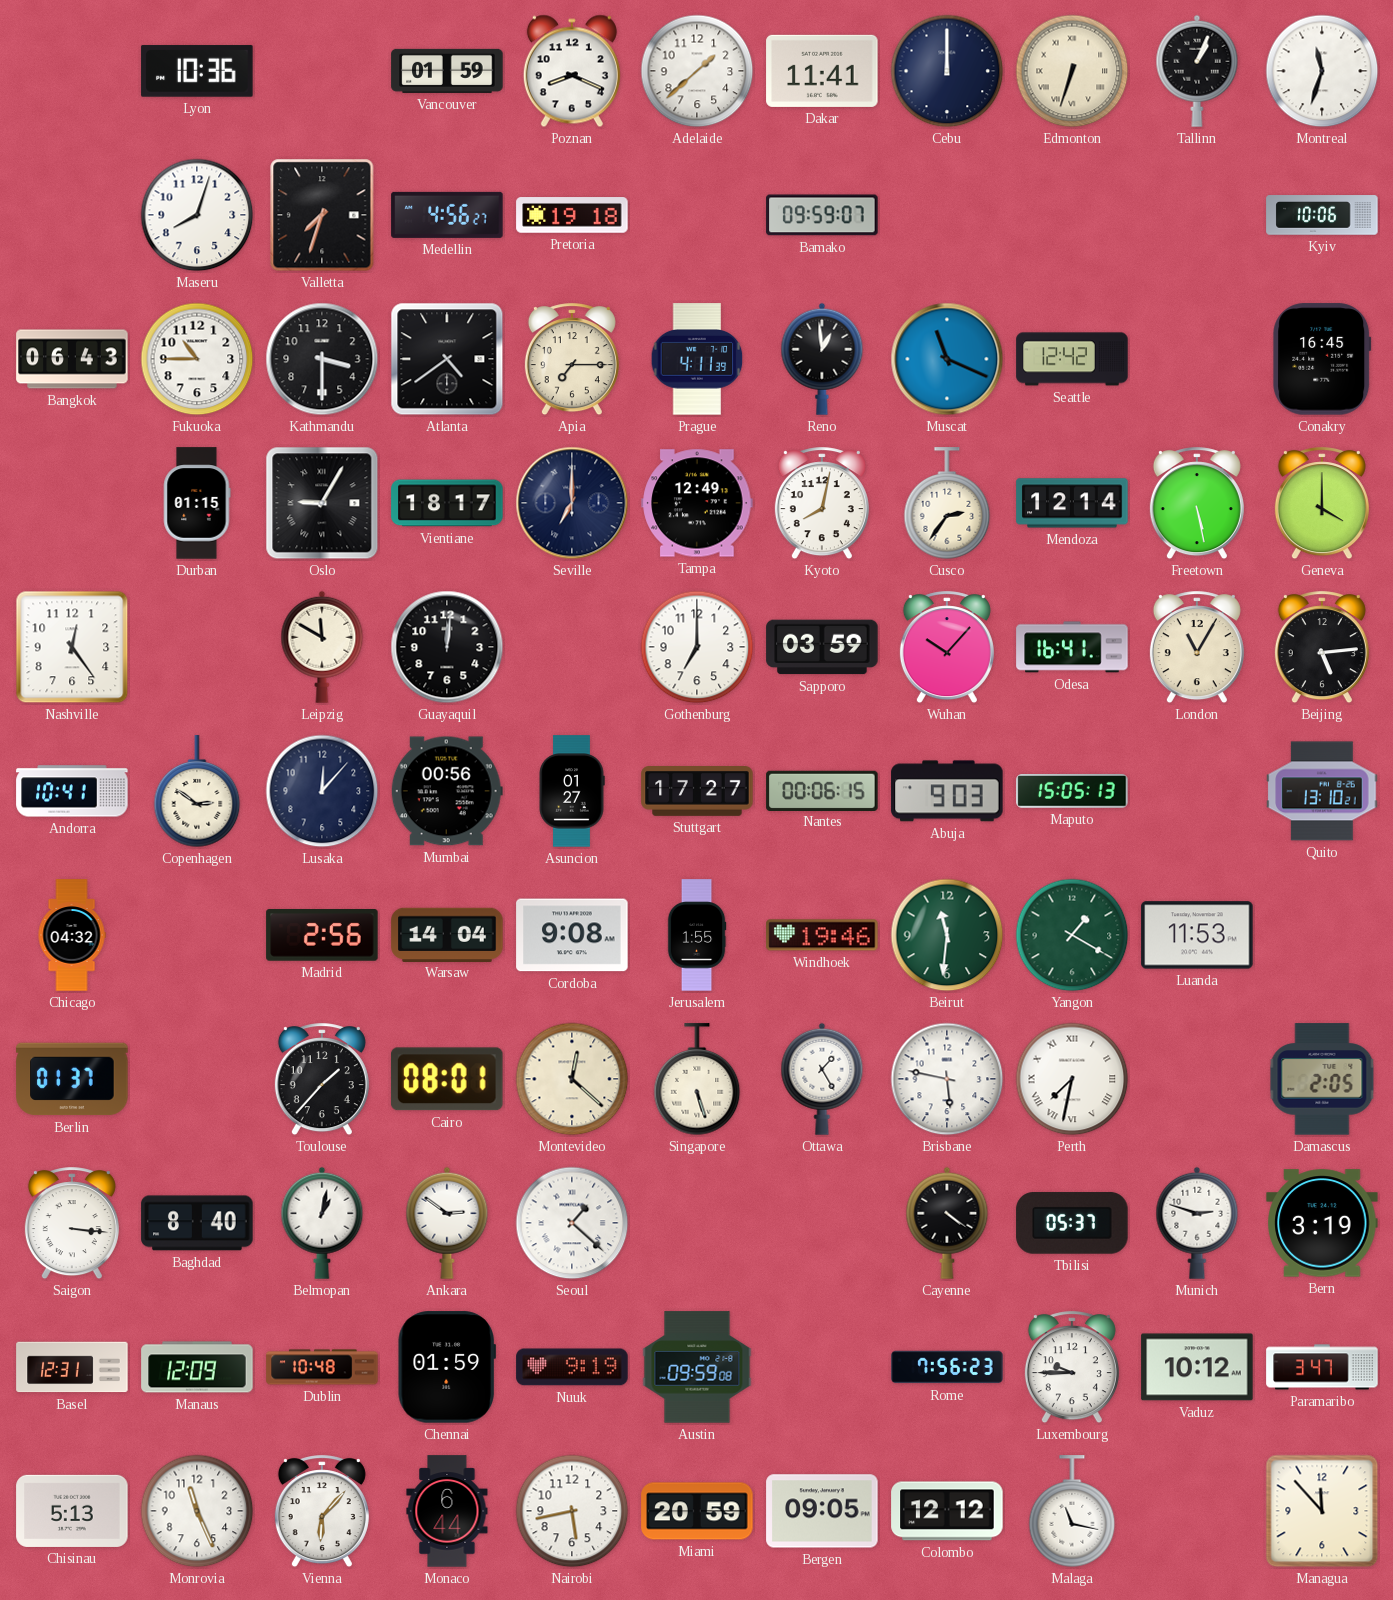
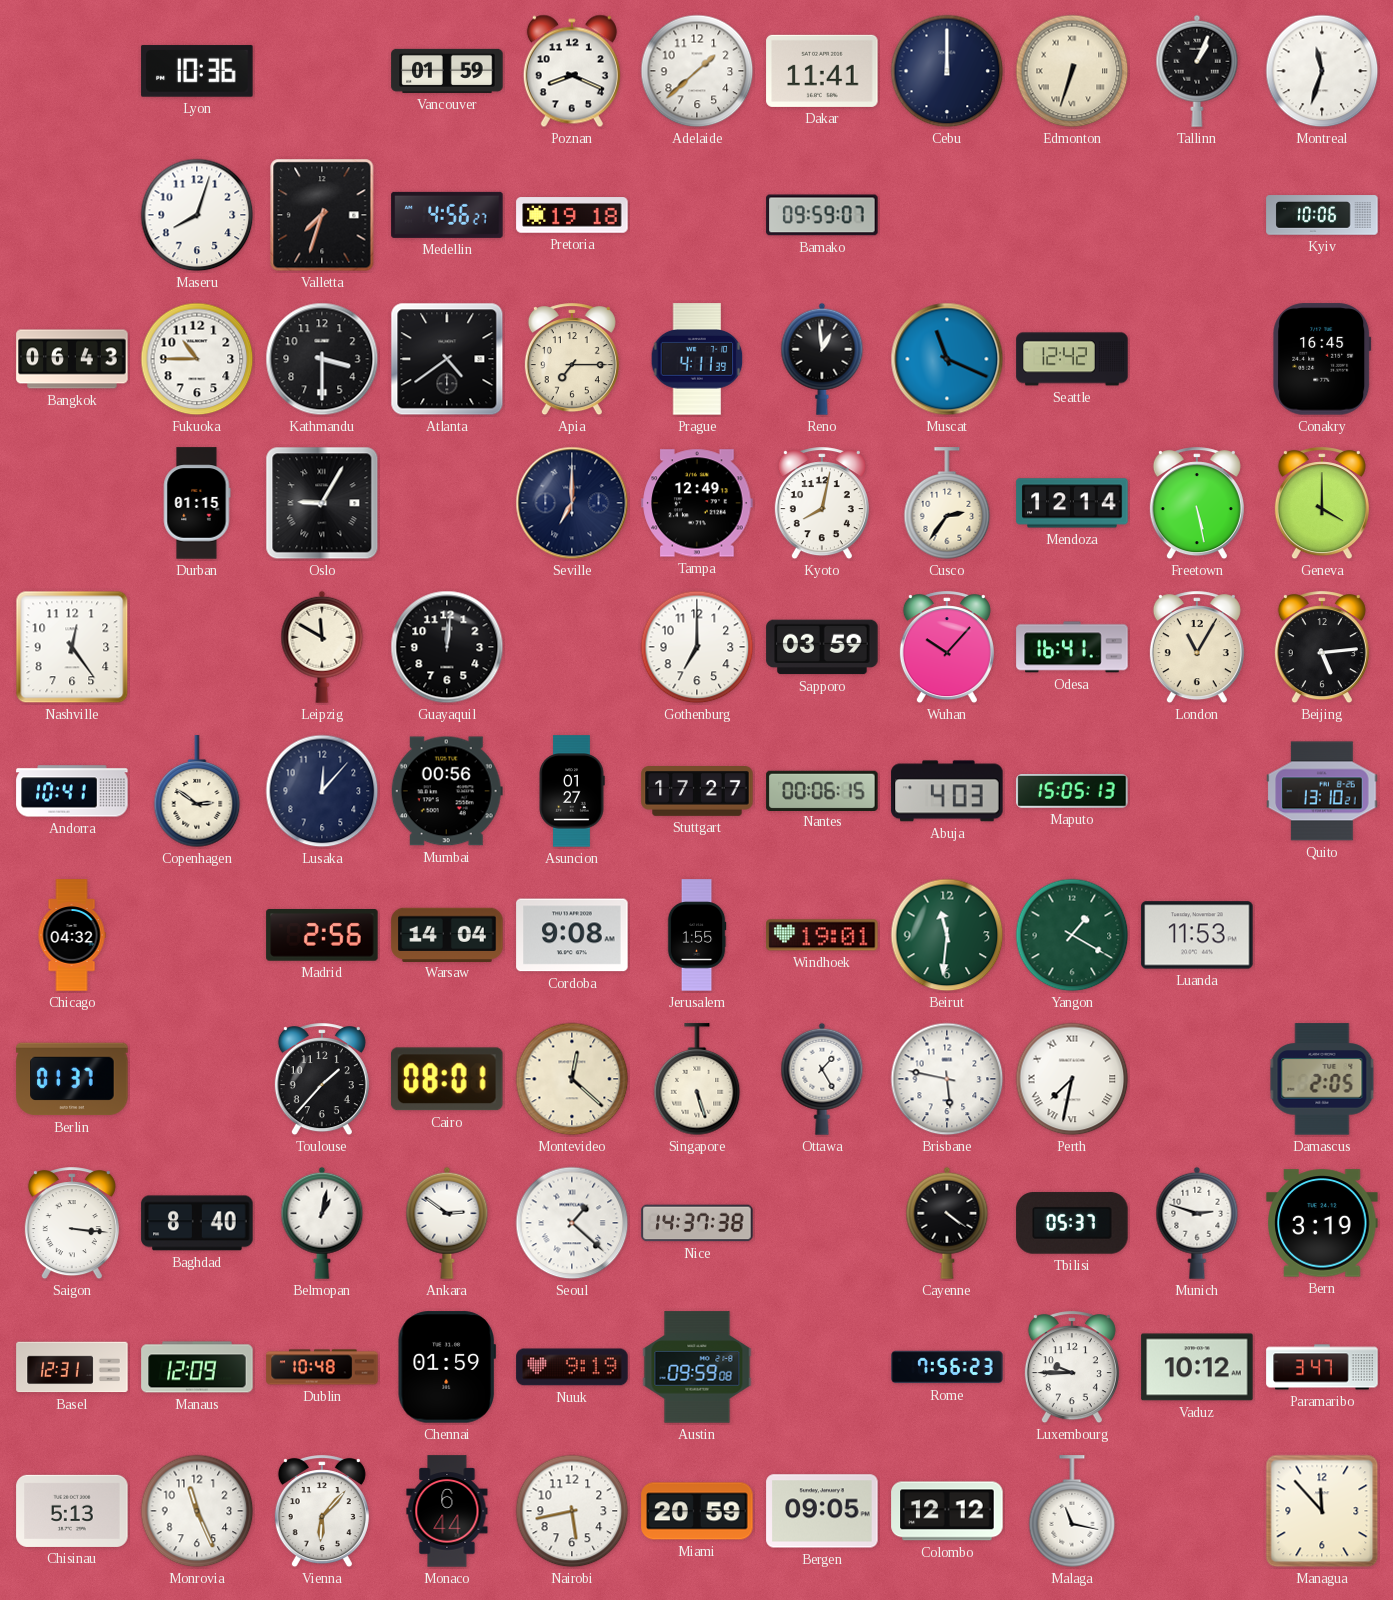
Vientiane: 18:17 -> none
Abuja: 9:03 -> 4:03
Windhoek: 19:46 -> 19:01
Nice: none -> 14:37
